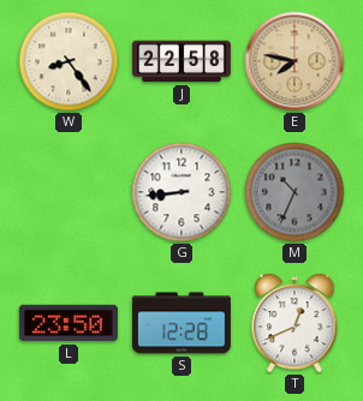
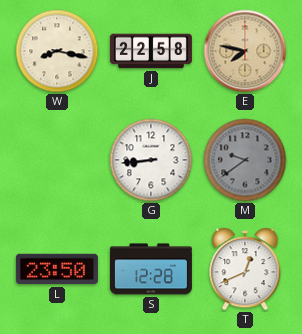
W: 8:24 -> 8:17
M: 10:34 -> 9:39
